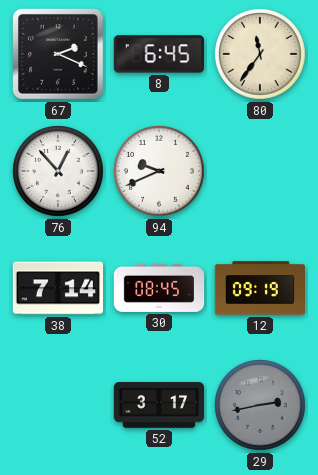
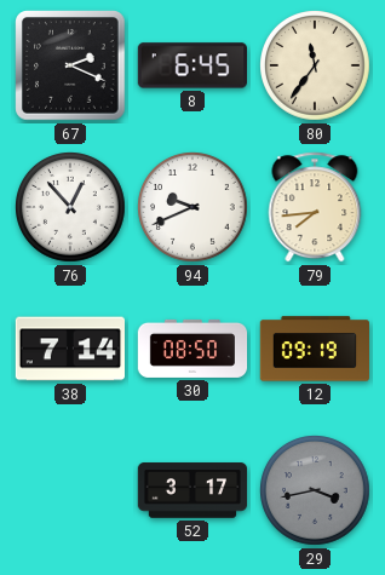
79: none -> 7:44
30: 08:45 -> 08:50
29: 2:43 -> 3:43
